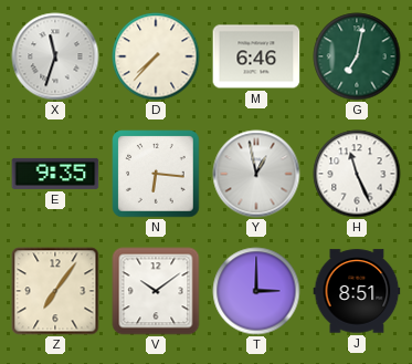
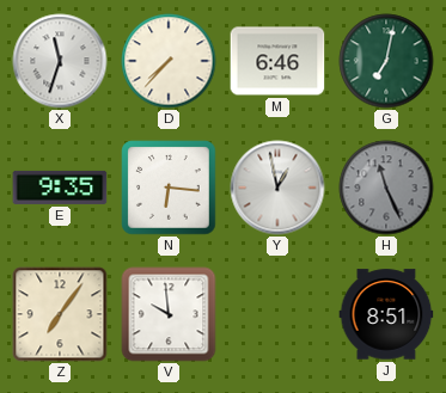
H dial: white -> grey
V: 10:09 -> 9:59
T: 3:00 -> none
